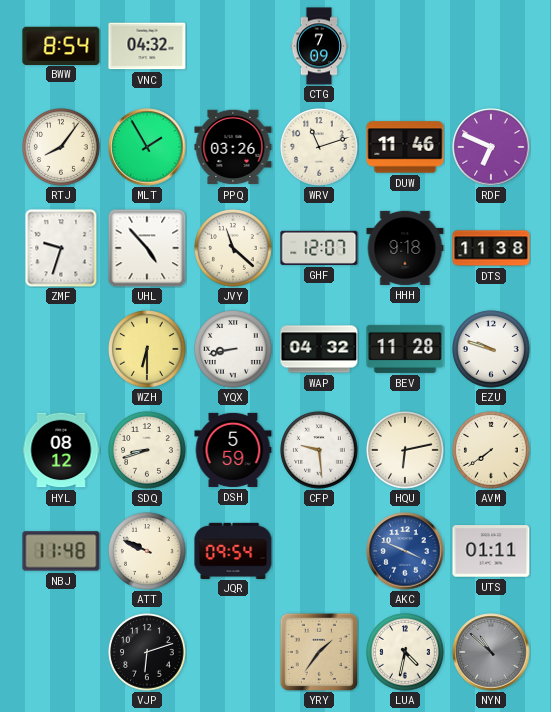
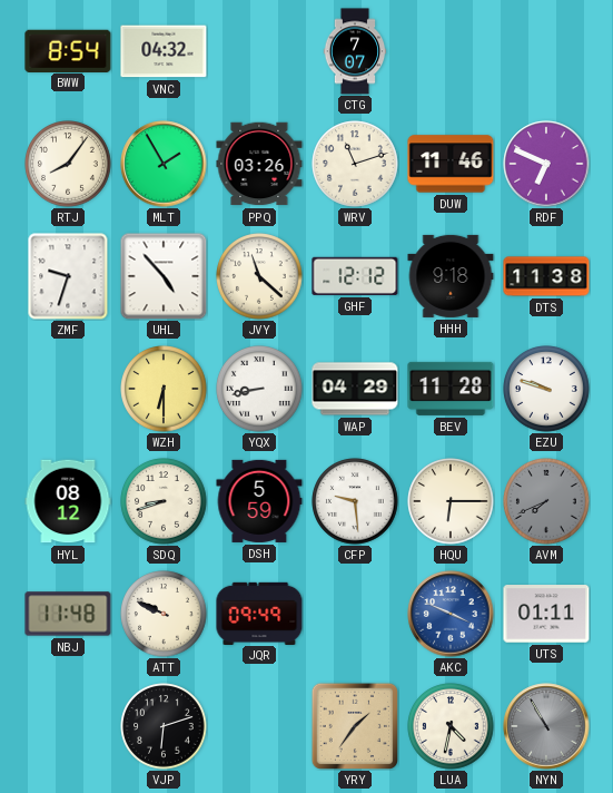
CTG: 7:09 -> 7:07
GHF: 12:07 -> 12:12
WAP: 04:32 -> 04:29
HQU: 6:13 -> 6:15
AVM: 7:39 -> 7:41
AVM dial: cream -> grey
JQR: 09:54 -> 09:49
NYN: 10:52 -> 10:55
